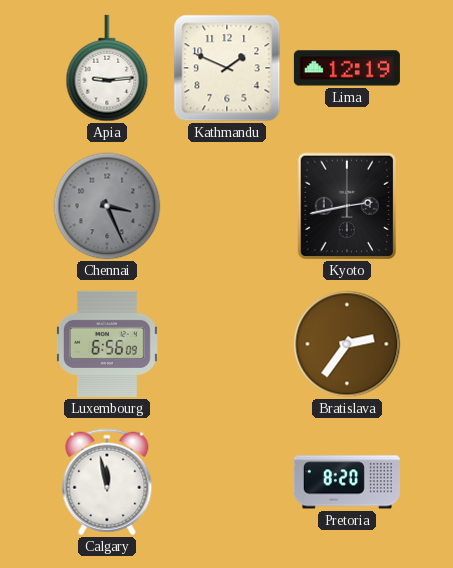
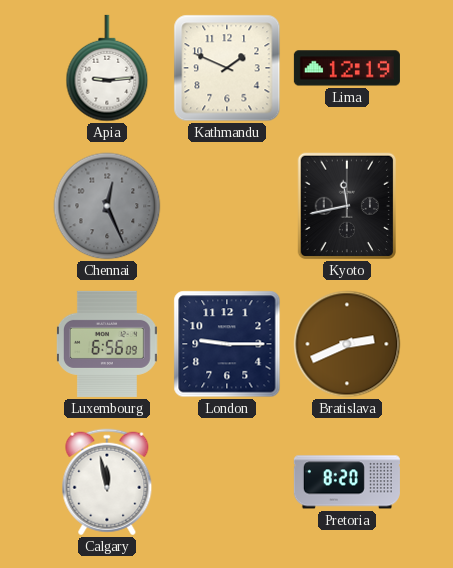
Chennai: 3:26 -> 12:26
Kyoto: 2:43 -> 11:43
London: none -> 9:15
Bratislava: 2:36 -> 2:41
